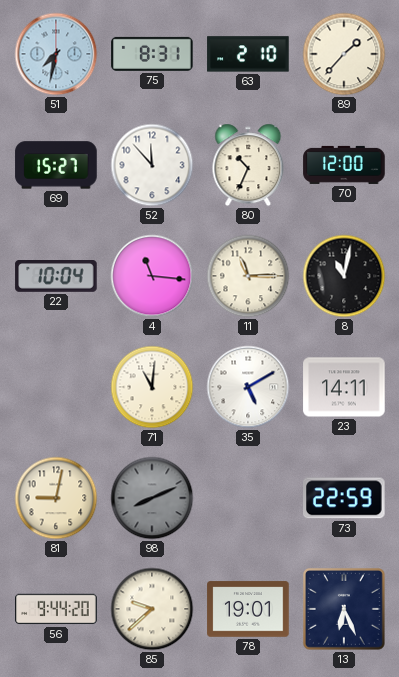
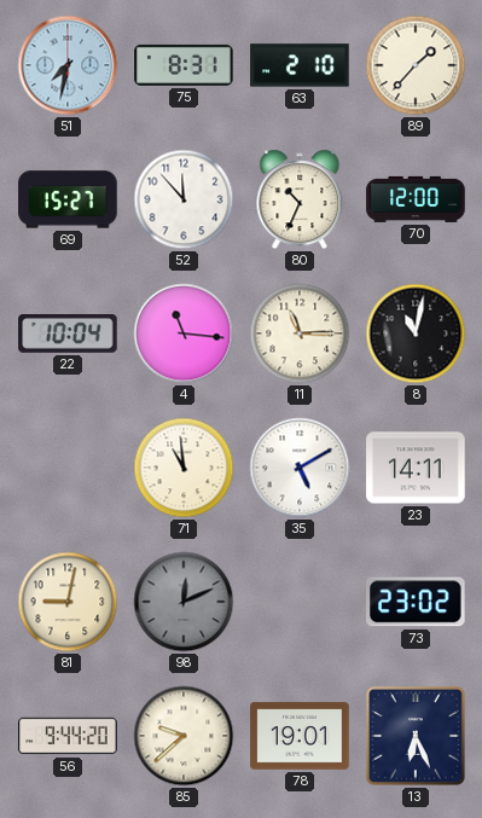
71: 11:01 -> 10:59
98: 8:11 -> 12:11
73: 22:59 -> 23:02
